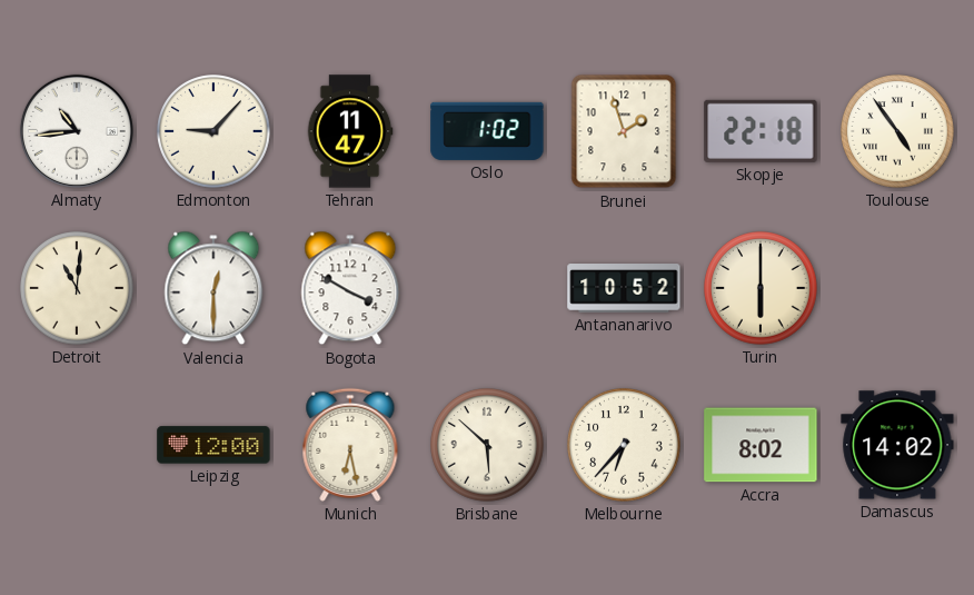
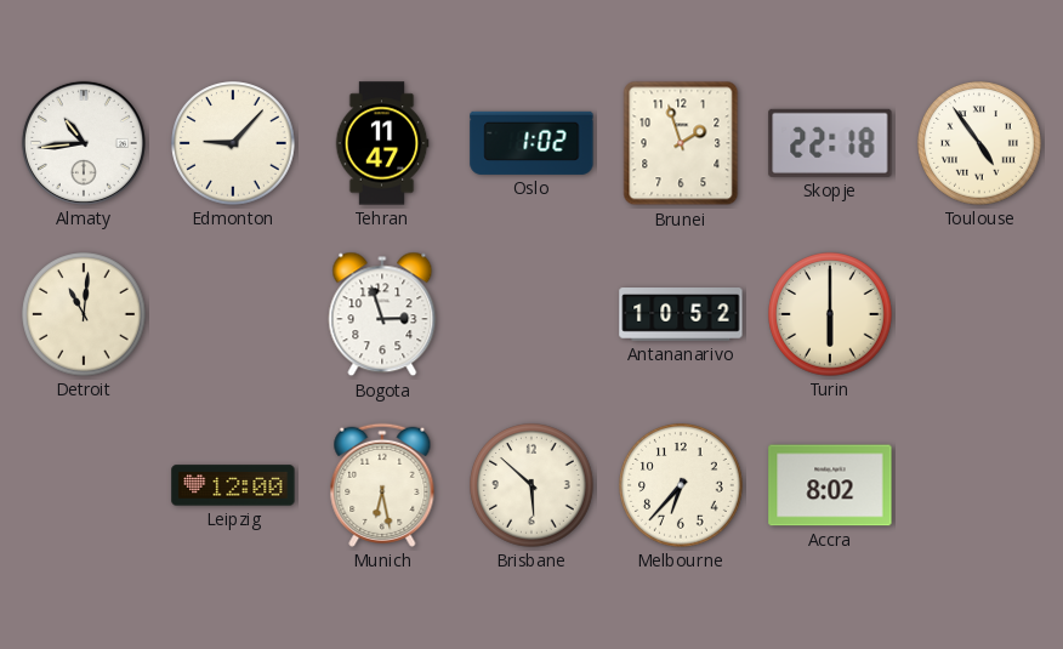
Valencia: 12:30 -> none
Bogota: 3:50 -> 2:57
Damascus: 14:02 -> none
